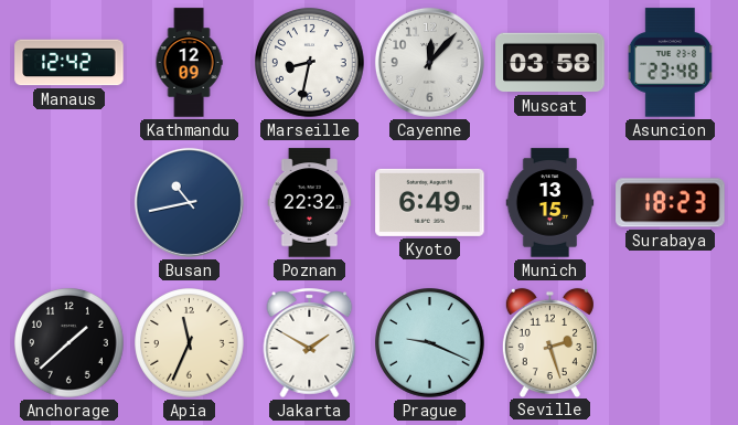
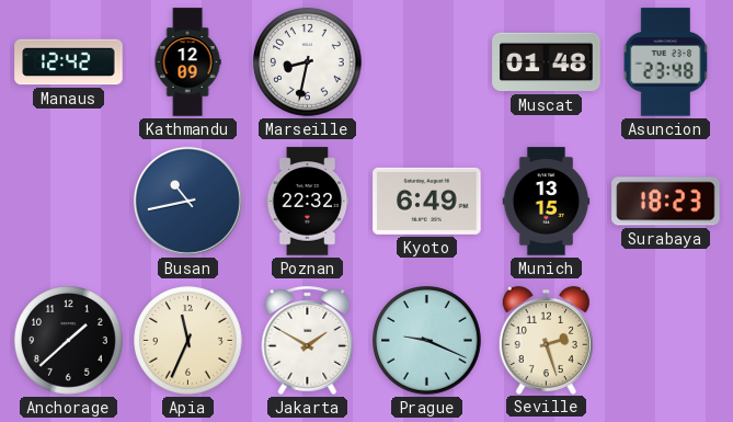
Cayenne: 12:07 -> none
Muscat: 03:58 -> 01:48
